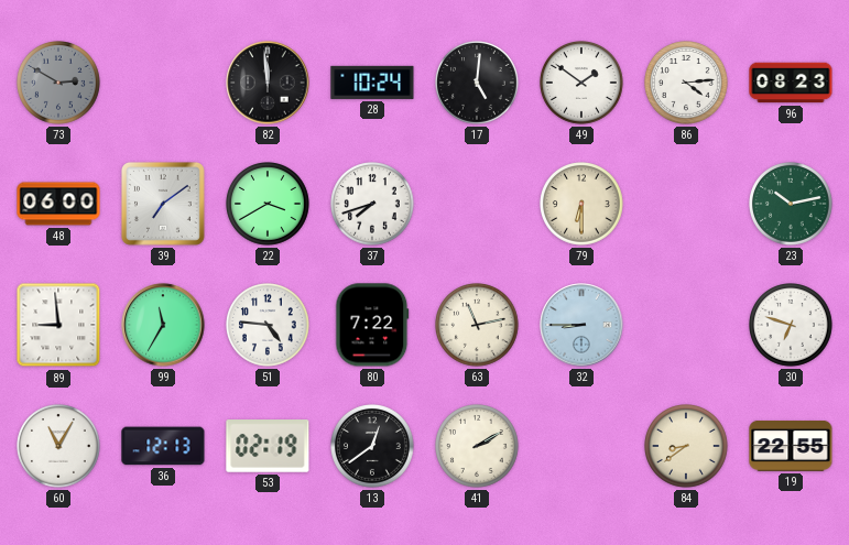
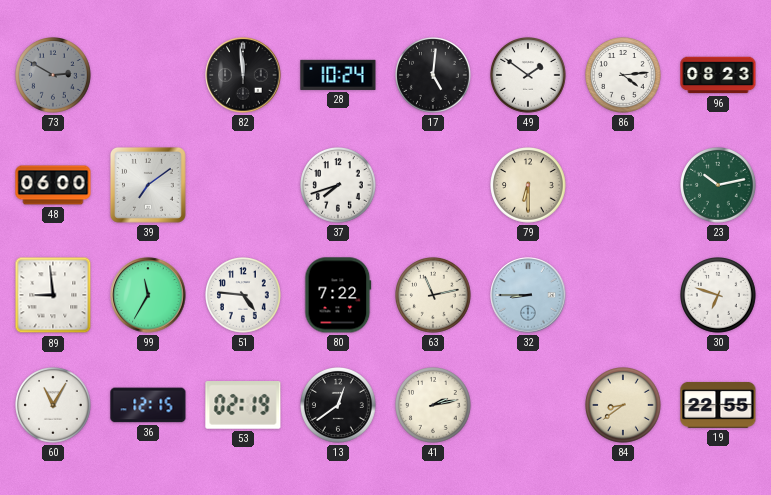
22: 3:40 -> none
36: 12:13 -> 12:15
41: 2:10 -> 2:13
